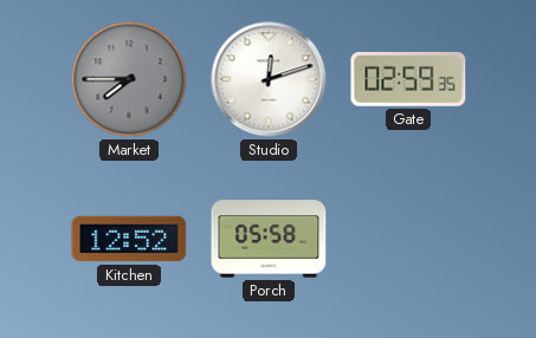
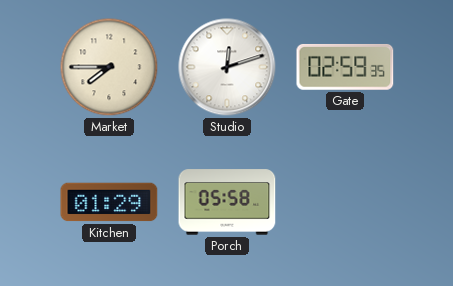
Market dial: grey -> cream
Kitchen: 12:52 -> 01:29
